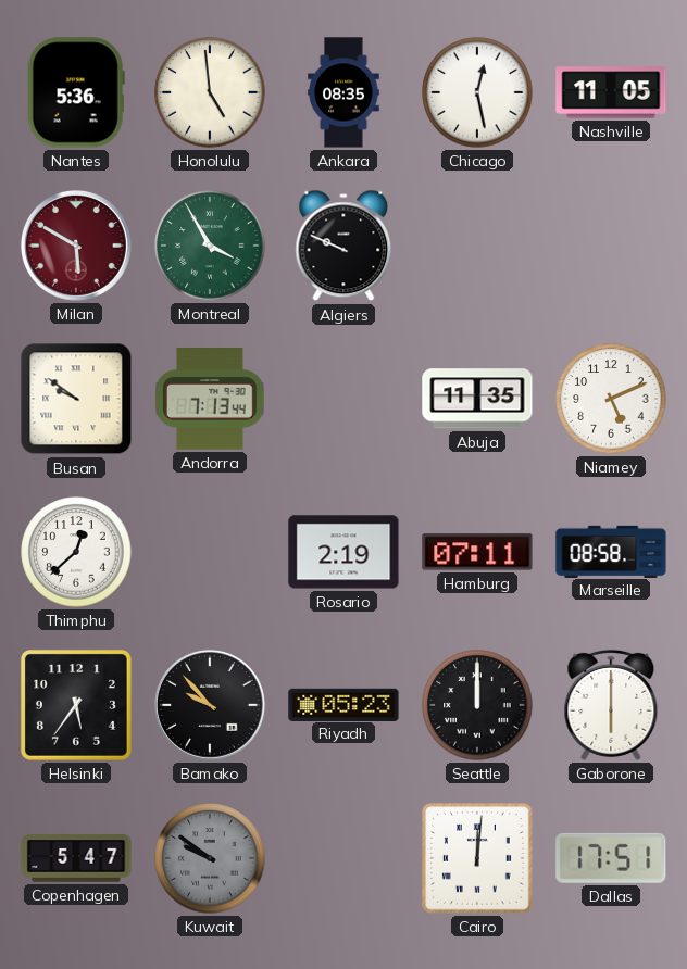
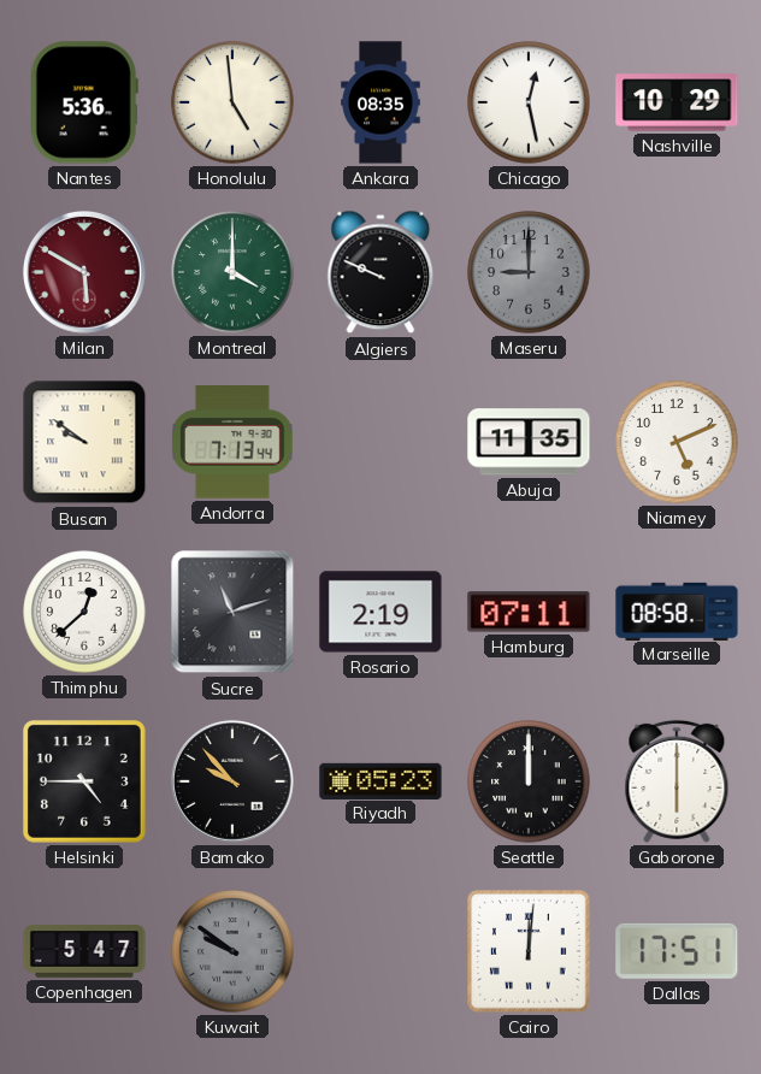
Nashville: 11:05 -> 10:29
Montreal: 3:55 -> 4:00
Maseru: none -> 9:00
Sucre: none -> 11:12
Helsinki: 5:36 -> 4:45
